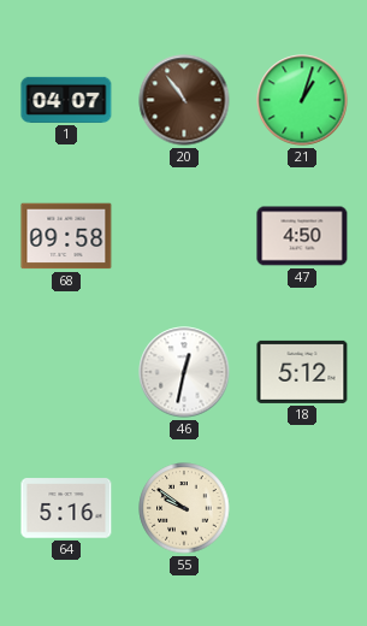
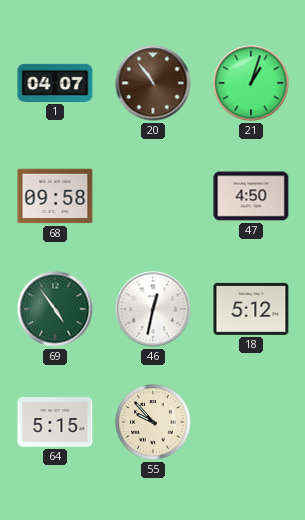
69: none -> 4:54
64: 5:16 -> 5:15
55: 9:51 -> 9:53
